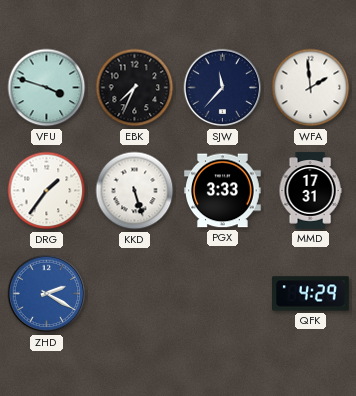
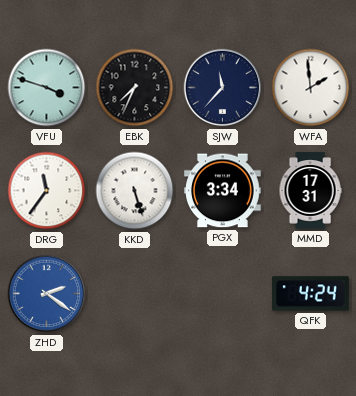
DRG: 1:36 -> 11:36
PGX: 3:33 -> 3:34
ZHD: 2:20 -> 2:21
QFK: 4:29 -> 4:24
